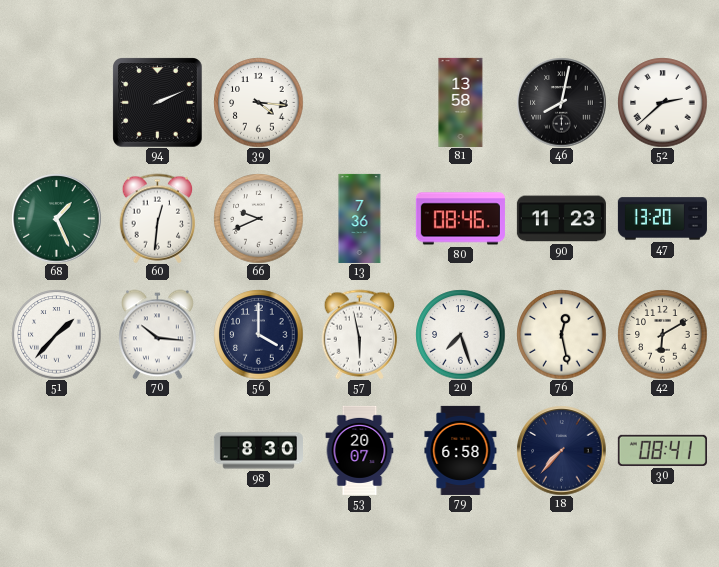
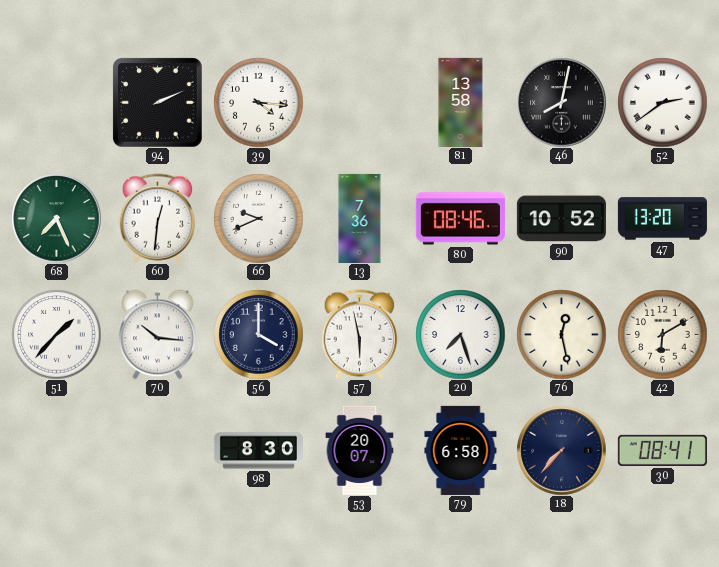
52: 2:38 -> 2:39
68: 1:26 -> 7:26
90: 11:23 -> 10:52
